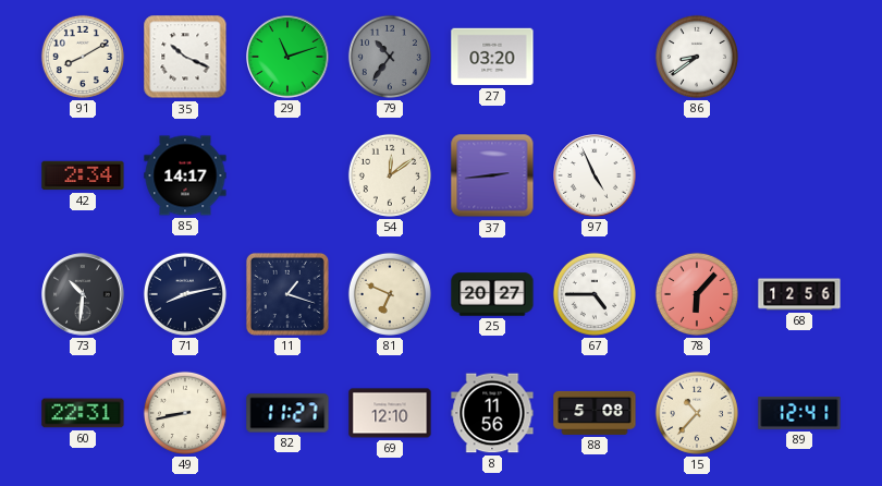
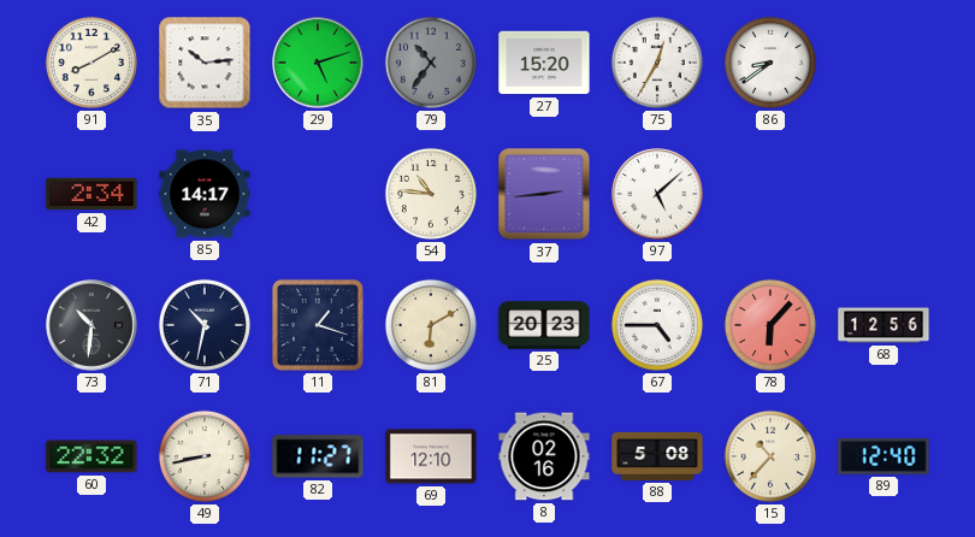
35: 10:19 -> 10:14
29: 11:12 -> 5:12
27: 03:20 -> 15:20
75: none -> 12:35
54: 12:09 -> 10:46
97: 4:56 -> 5:08
71: 8:13 -> 10:32
81: 6:49 -> 6:10
25: 20:27 -> 20:23
60: 22:31 -> 22:32
8: 11:56 -> 02:16
89: 12:41 -> 12:40
